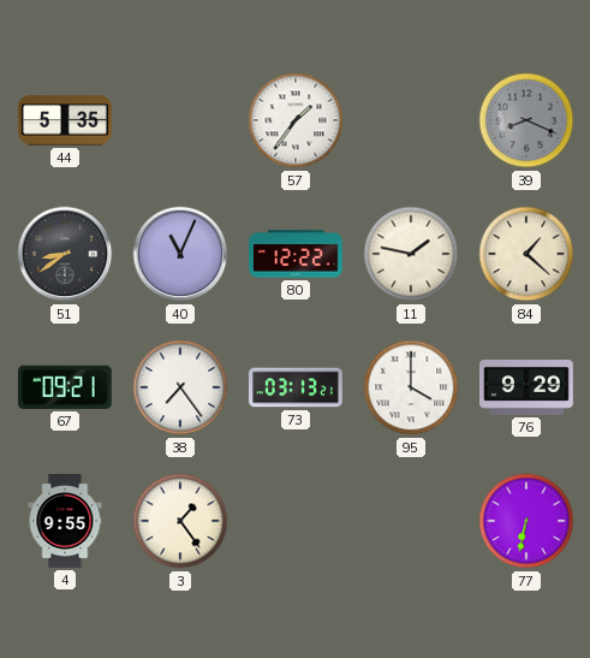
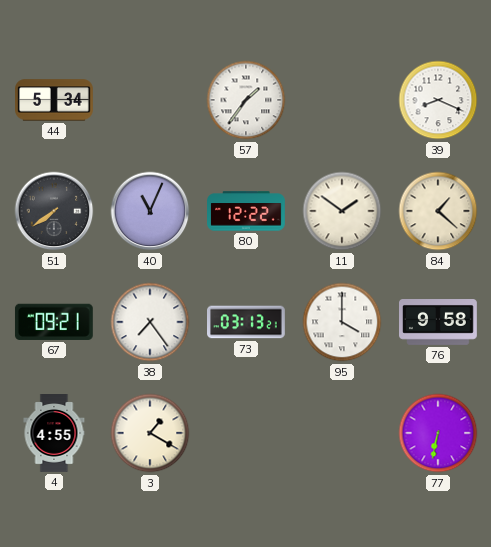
44: 5:35 -> 5:34
39 dial: grey -> white
51: 8:39 -> 7:39
11: 1:47 -> 1:51
76: 9:29 -> 9:58
4: 9:55 -> 4:55
3: 1:24 -> 1:20
